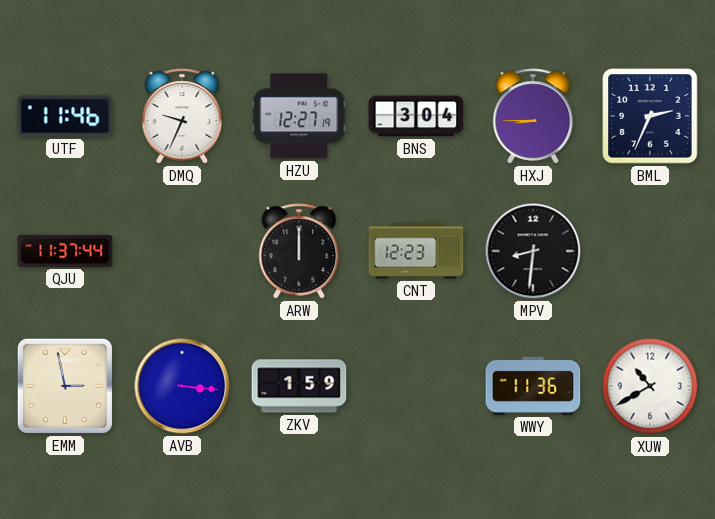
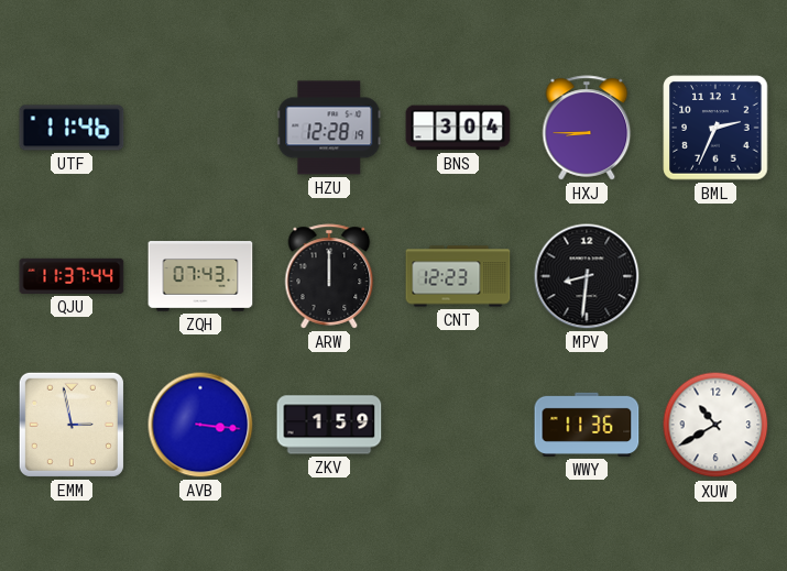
DMQ: 9:34 -> none
HZU: 12:27 -> 12:28
ZQH: none -> 07:43
